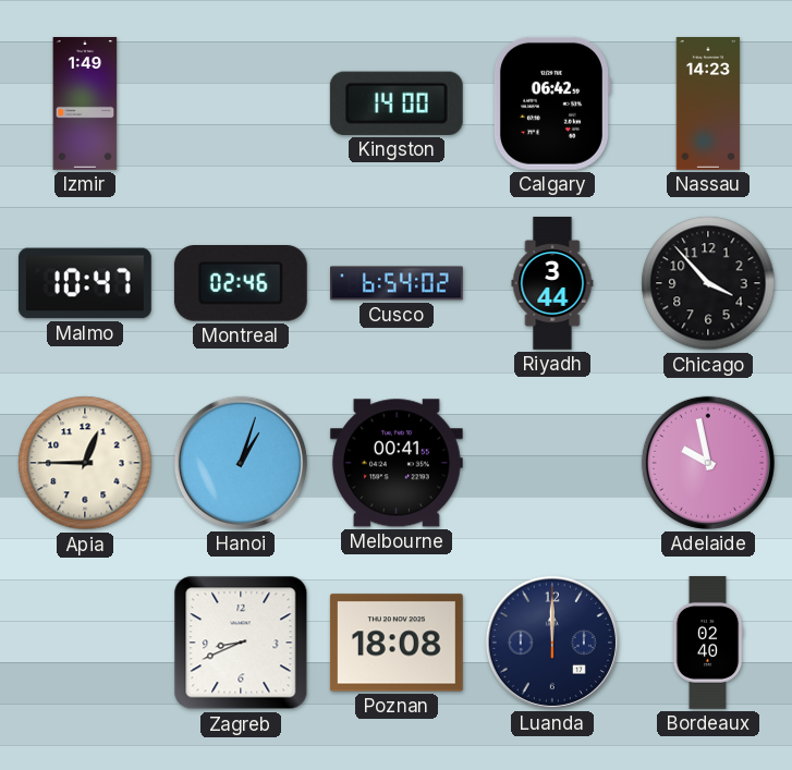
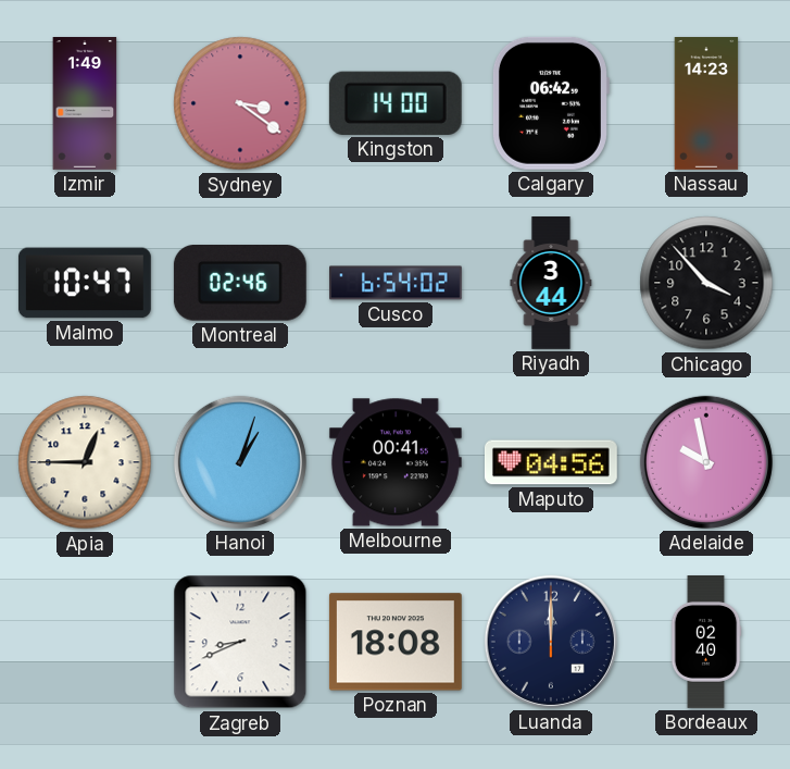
Sydney: none -> 3:21
Maputo: none -> 04:56
